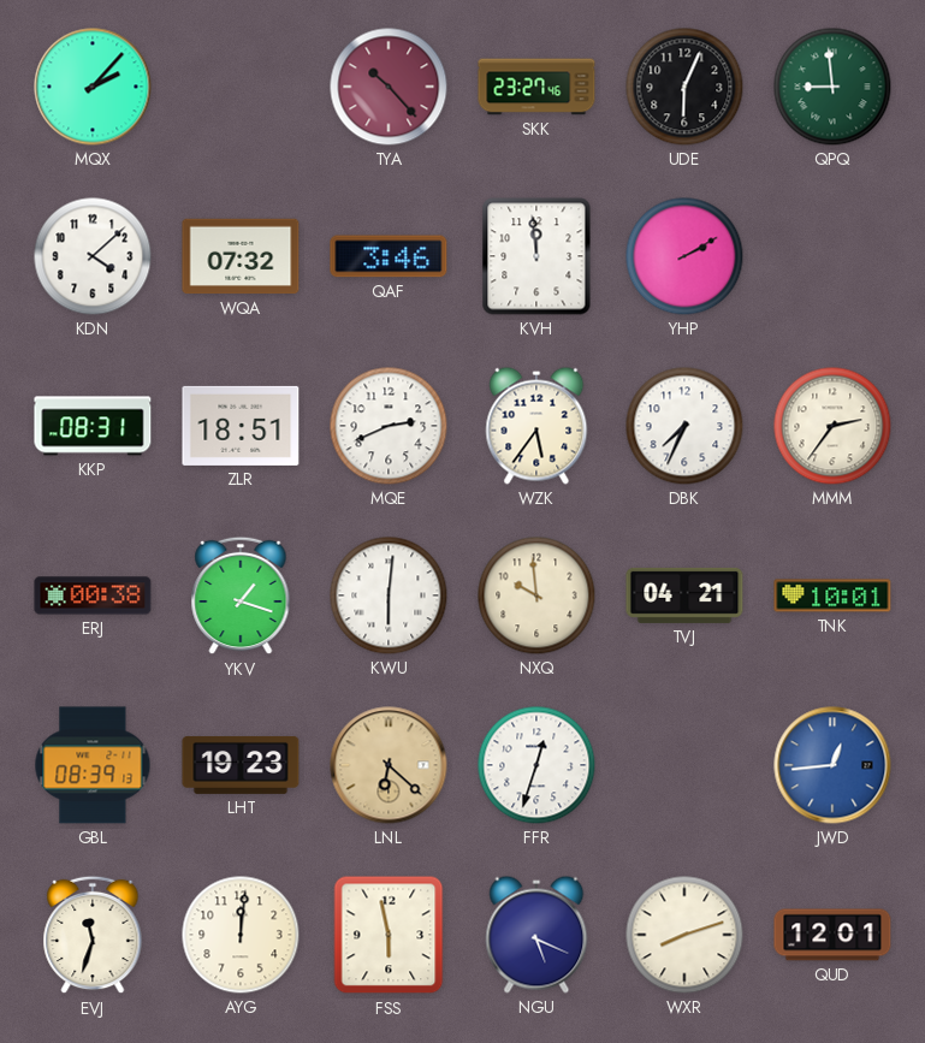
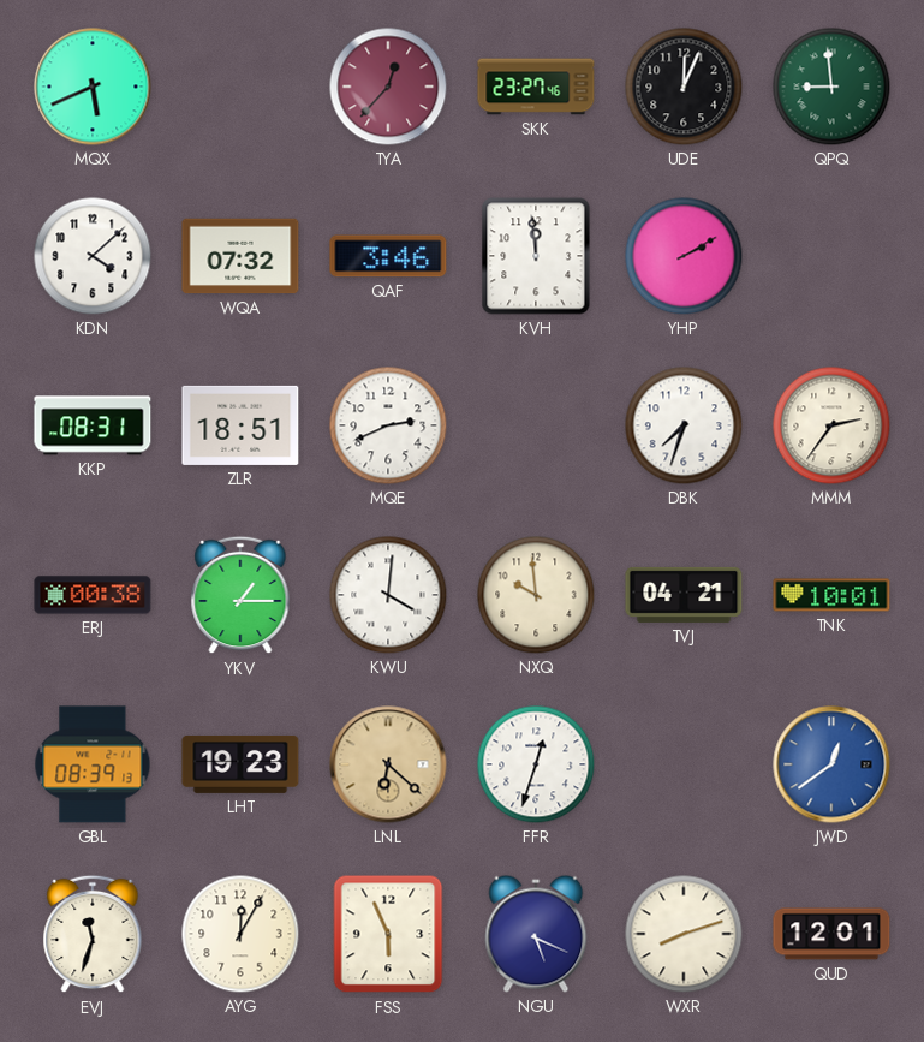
MQX: 2:07 -> 5:41
TYA: 10:23 -> 12:37
UDE: 6:04 -> 12:04
WZK: 5:36 -> none
DBK: 7:34 -> 7:33
YKV: 1:18 -> 1:15
KWU: 6:01 -> 4:01
JWD: 12:44 -> 12:39
AYG: 12:01 -> 12:05
FSS: 5:58 -> 5:56
